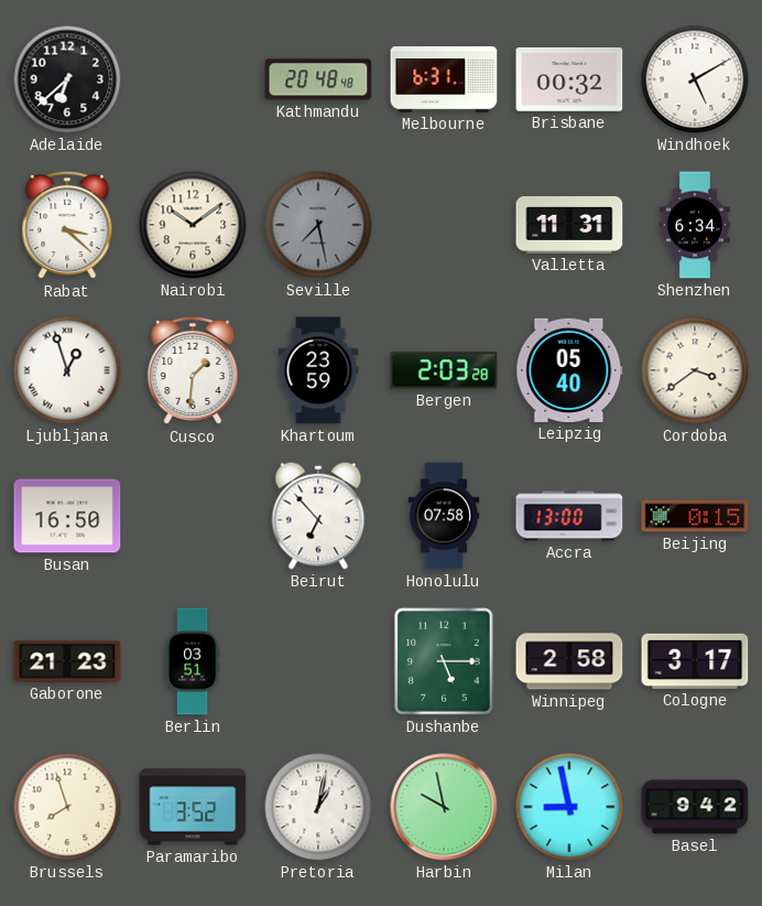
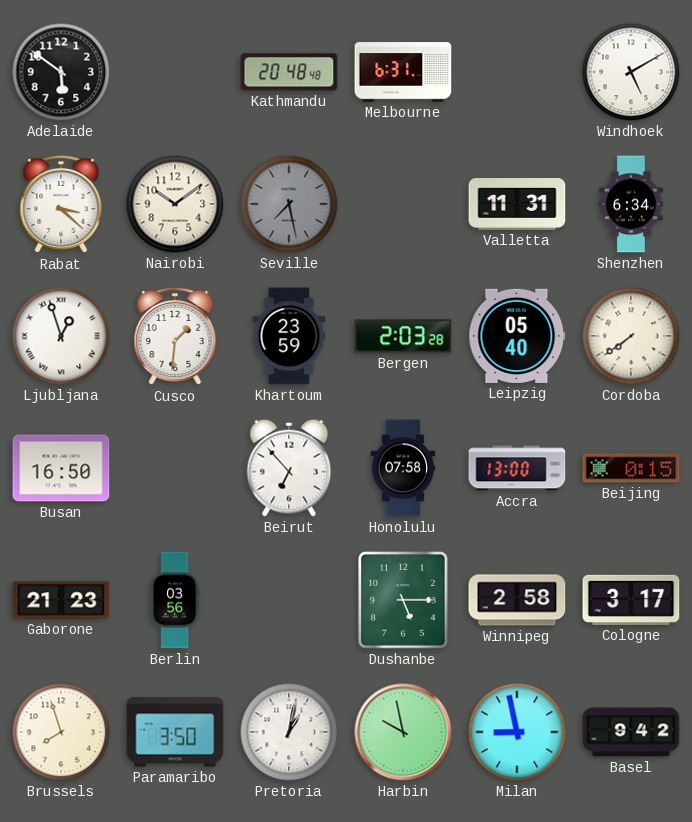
Adelaide: 6:38 -> 5:51
Brisbane: 00:32 -> none
Cordoba: 3:39 -> 7:39
Berlin: 03:51 -> 03:56
Paramaribo: 3:52 -> 3:50
